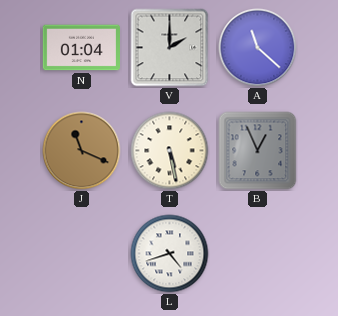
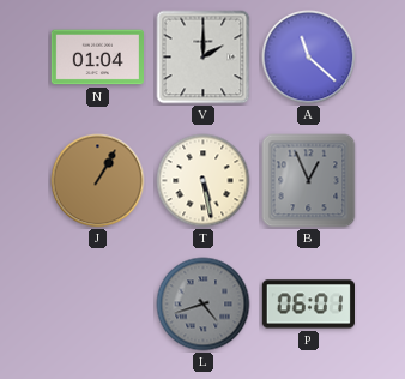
J: 11:19 -> 1:05
L dial: white -> grey
P: none -> 06:01
